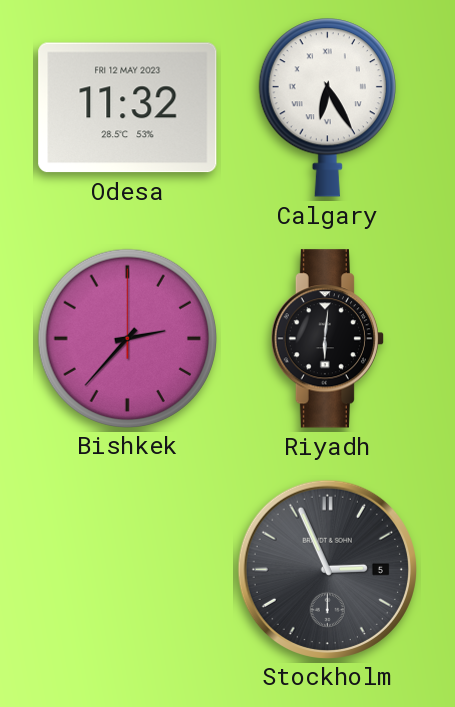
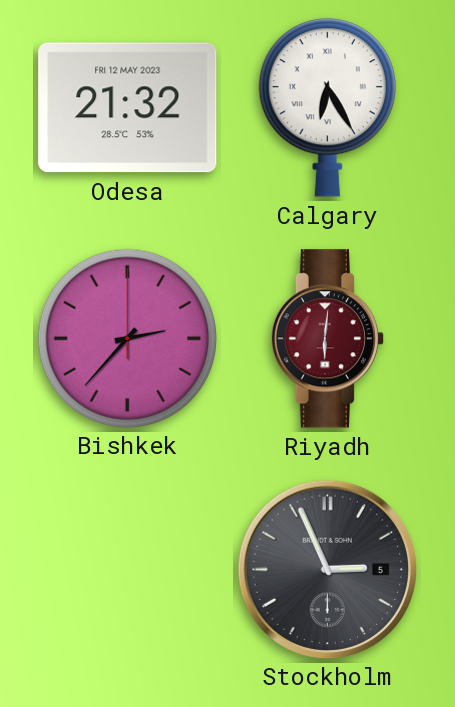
Odesa: 11:32 -> 21:32
Riyadh dial: black -> burgundy
